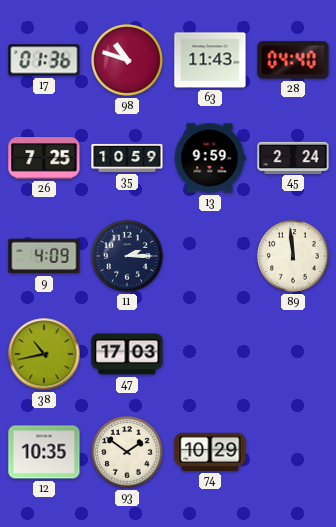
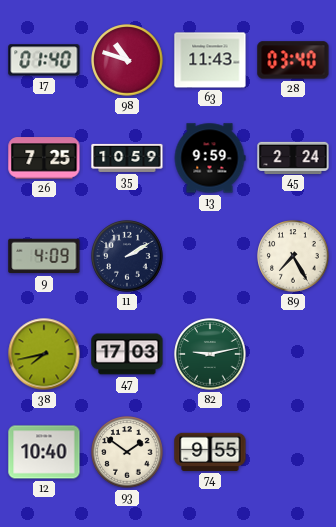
17: 01:36 -> 01:40
28: 04:40 -> 03:40
11: 2:15 -> 2:10
89: 11:59 -> 7:25
38: 10:43 -> 7:43
82: none -> 9:13
12: 10:35 -> 10:40
74: 10:29 -> 9:55
